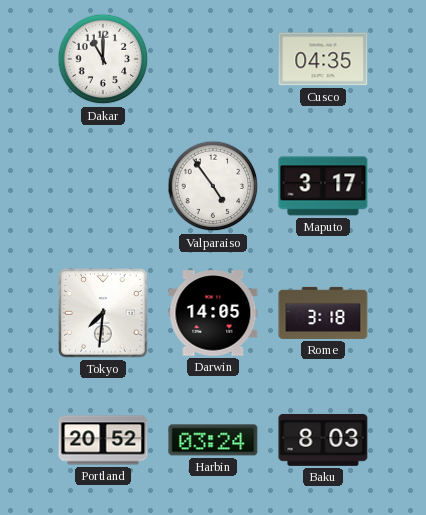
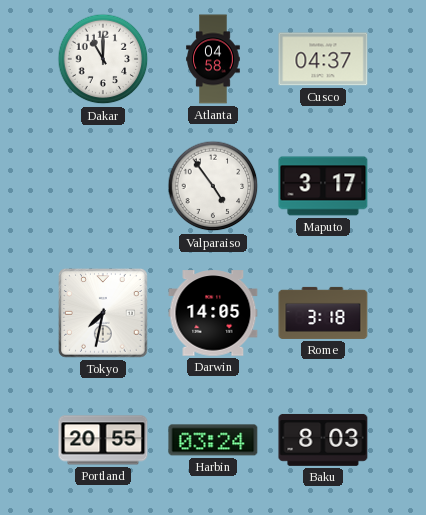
Atlanta: none -> 04:58
Cusco: 04:35 -> 04:37
Tokyo: 7:31 -> 7:32
Portland: 20:52 -> 20:55
